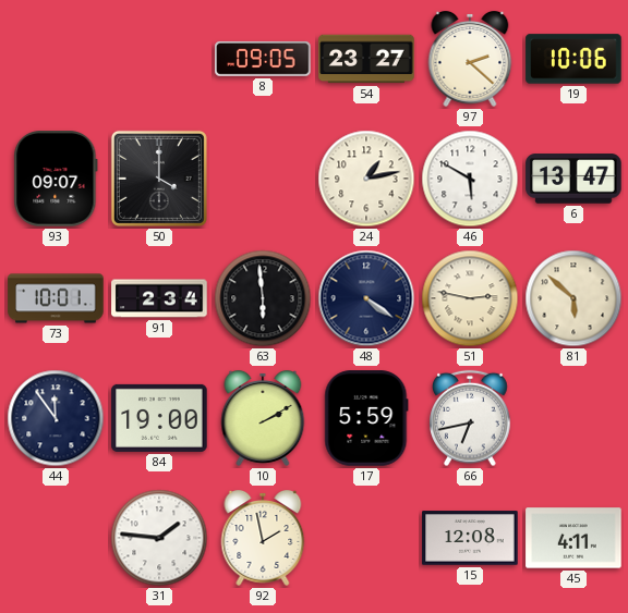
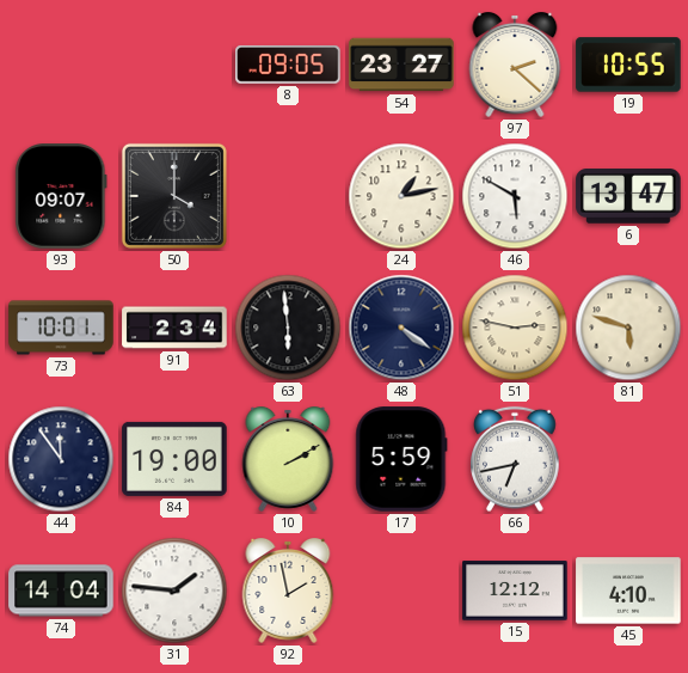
19: 10:06 -> 10:55
81: 5:52 -> 5:48
74: none -> 14:04
15: 12:08 -> 12:12
45: 4:11 -> 4:10
